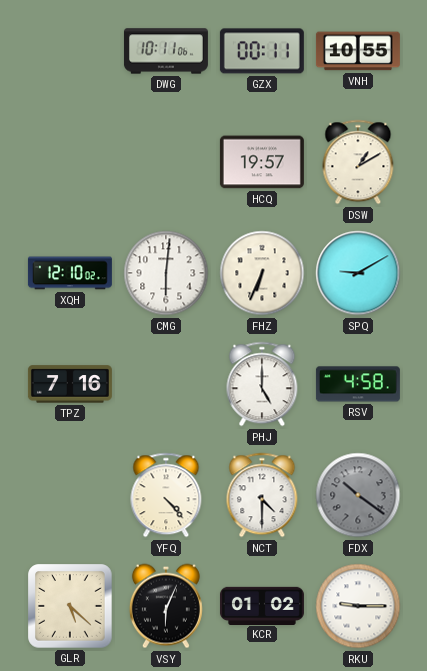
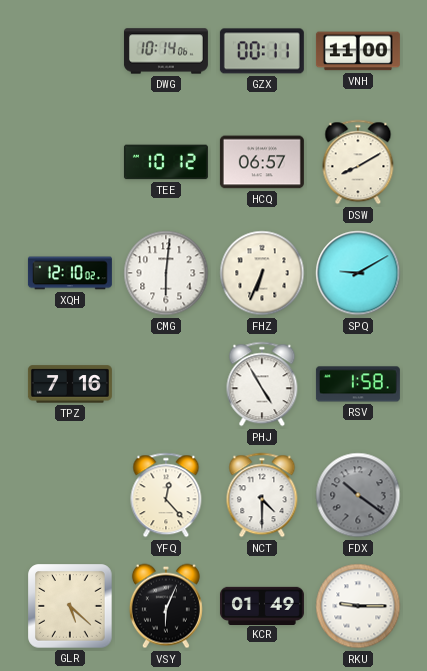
DWG: 10:11 -> 10:14
VNH: 10:55 -> 11:00
TEE: none -> 10:12
HCQ: 19:57 -> 06:57
DSW: 1:10 -> 8:10
PHJ: 5:00 -> 4:55
RSV: 4:58 -> 1:58
YFQ: 4:23 -> 12:23
KCR: 01:02 -> 01:49
